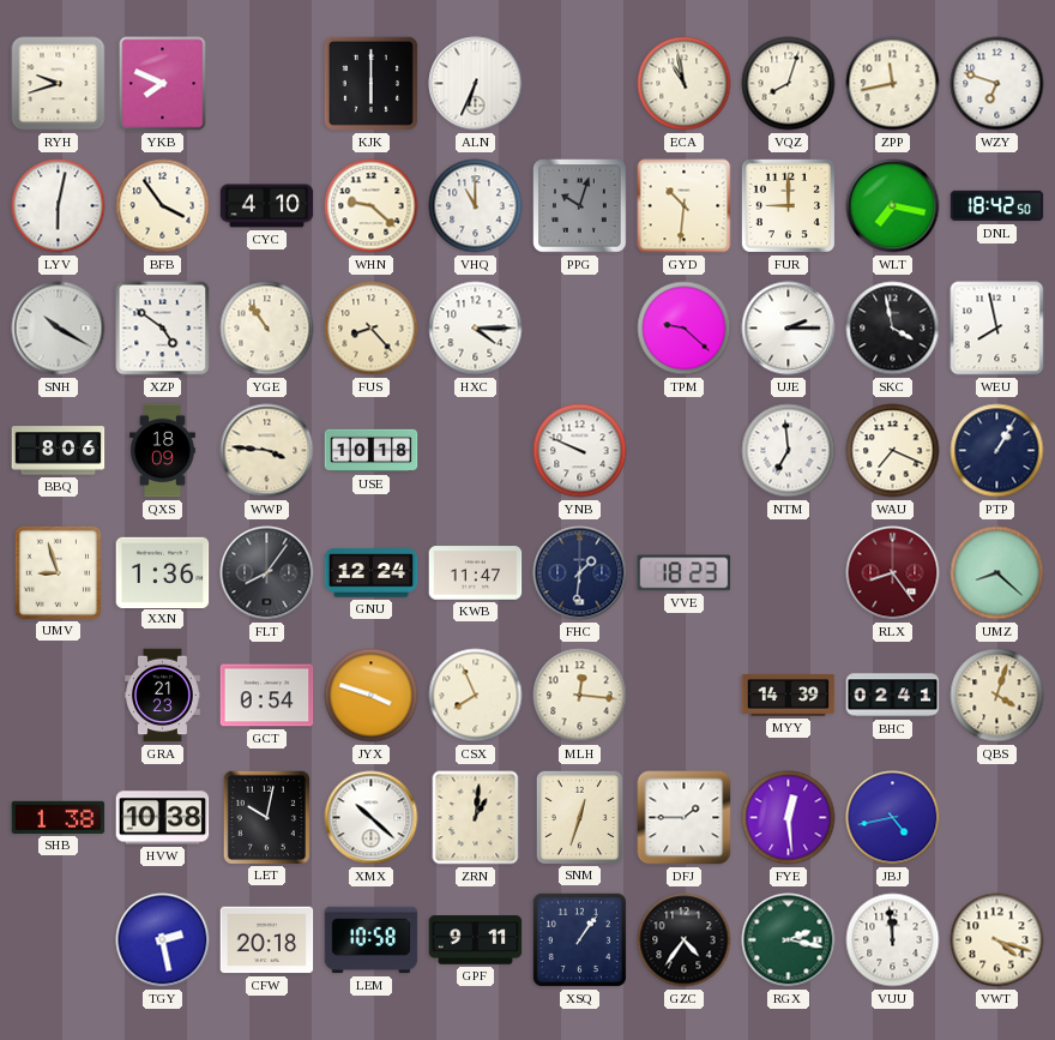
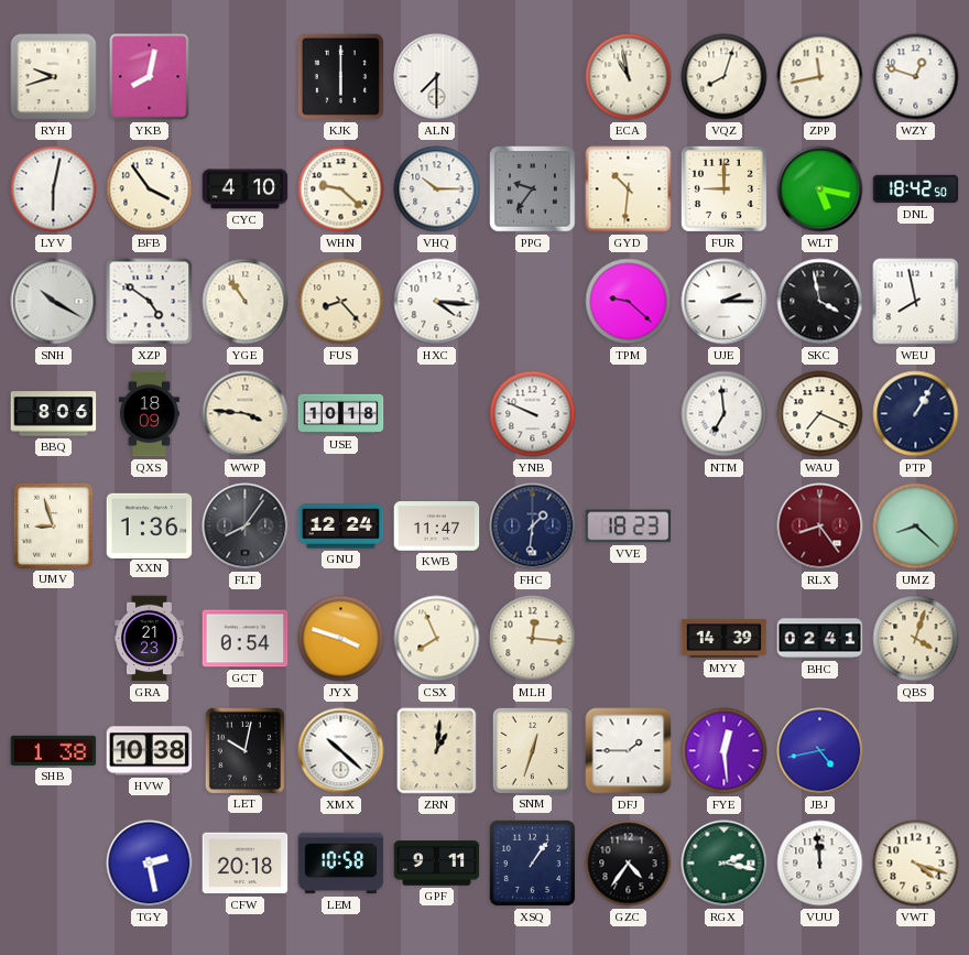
YKB: 7:49 -> 8:02
ALN: 6:34 -> 7:30
WZY: 6:48 -> 12:48
VHQ: 11:00 -> 10:15
PPG: 10:03 -> 9:36
WLT: 7:17 -> 5:17
HXC: 4:15 -> 4:16
